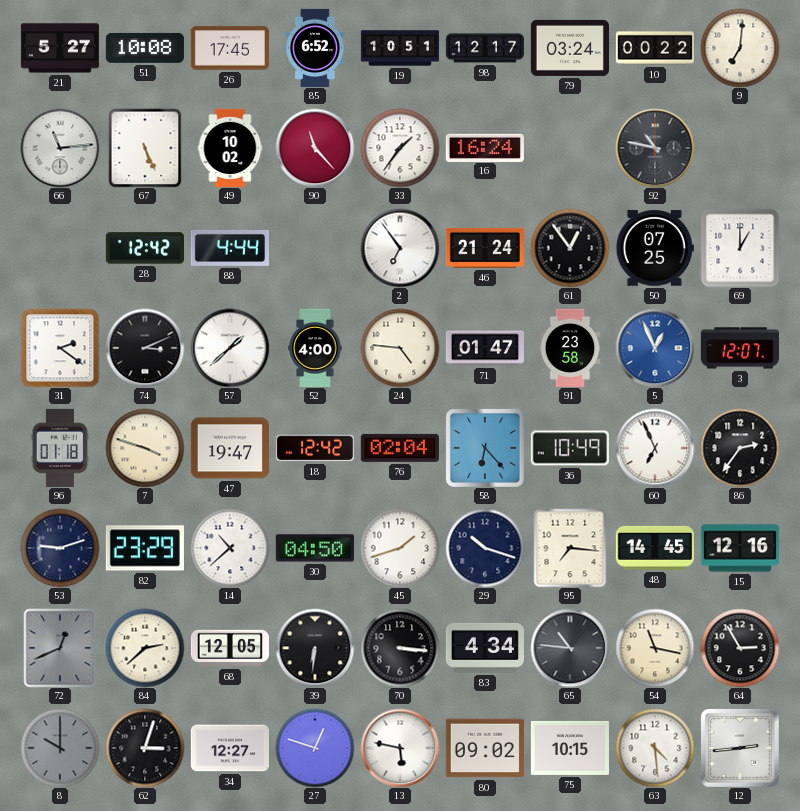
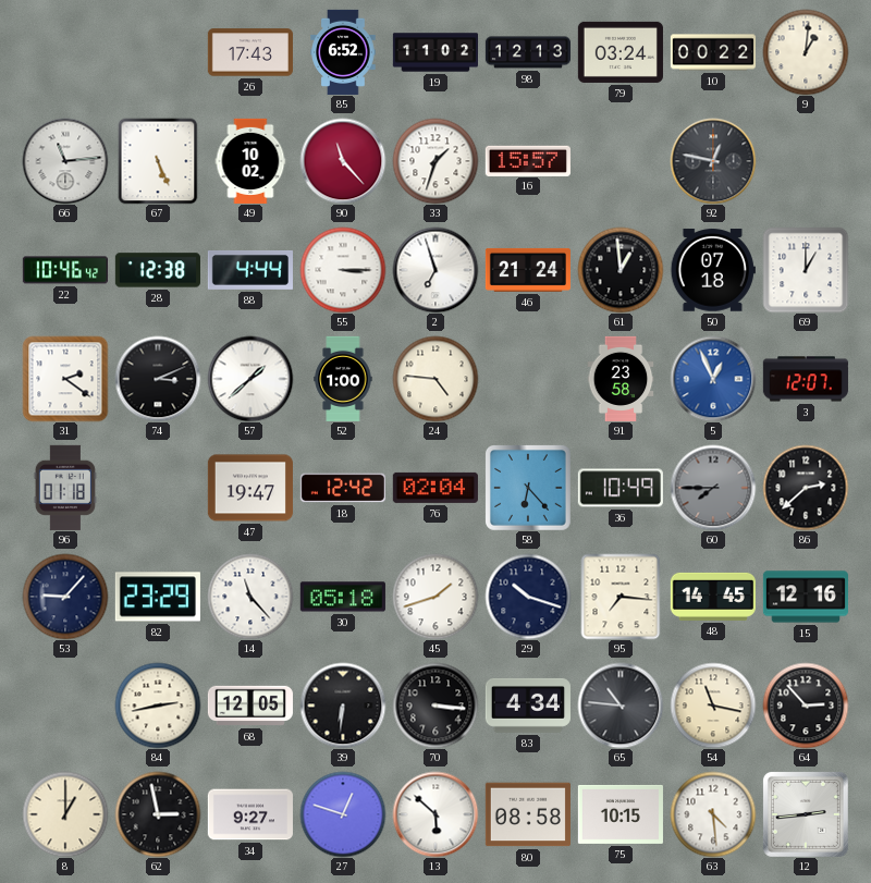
21: 5:27 -> none
51: 10:08 -> none
26: 17:45 -> 17:43
19: 10:51 -> 11:02
98: 12:17 -> 12:13
9: 7:01 -> 1:01
33: 1:36 -> 1:33
16: 16:24 -> 15:57
92: 10:47 -> 12:47
22: none -> 10:46
28: 12:42 -> 12:38
55: none -> 3:15
2: 6:54 -> 6:57
61: 12:54 -> 12:59
50: 07:25 -> 07:18
52: 4:00 -> 1:00
71: 01:47 -> none
7: 3:48 -> none
60: 6:56 -> 7:45
60 dial: white -> grey
86: 2:36 -> 2:38
53: 9:12 -> 9:07
14: 10:38 -> 11:23
30: 04:50 -> 05:18
72: 12:41 -> none
84: 2:38 -> 2:43
64: 2:55 -> 2:53
8: 10:00 -> 1:00
8 dial: grey -> cream
62: 3:03 -> 2:58
34: 12:27 -> 9:27
13: 5:47 -> 5:52
80: 09:02 -> 08:58
